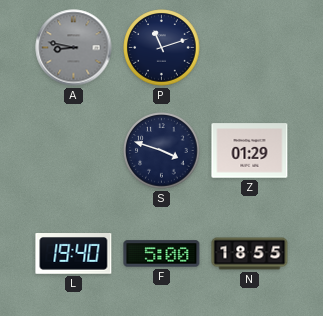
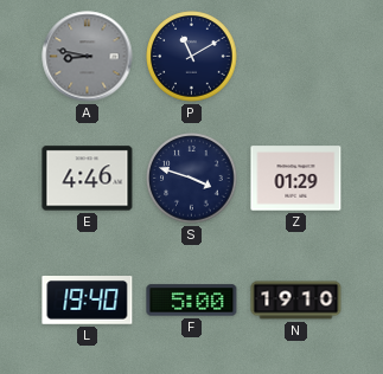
P: 11:12 -> 11:10
E: none -> 4:46
N: 18:55 -> 19:10
